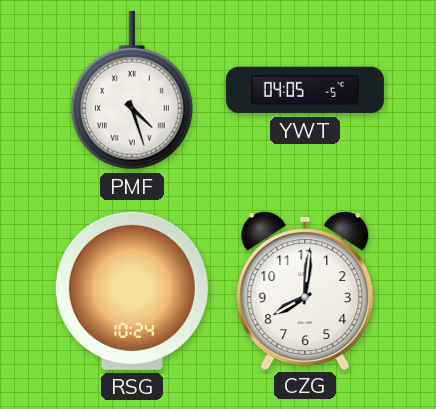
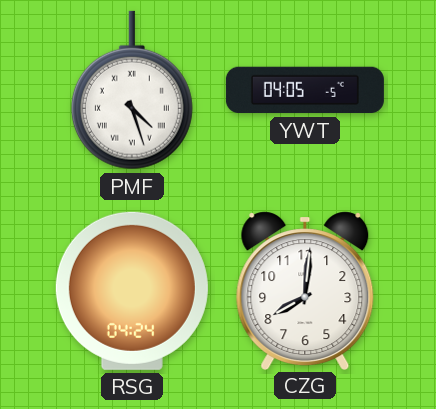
RSG: 10:24 -> 04:24
